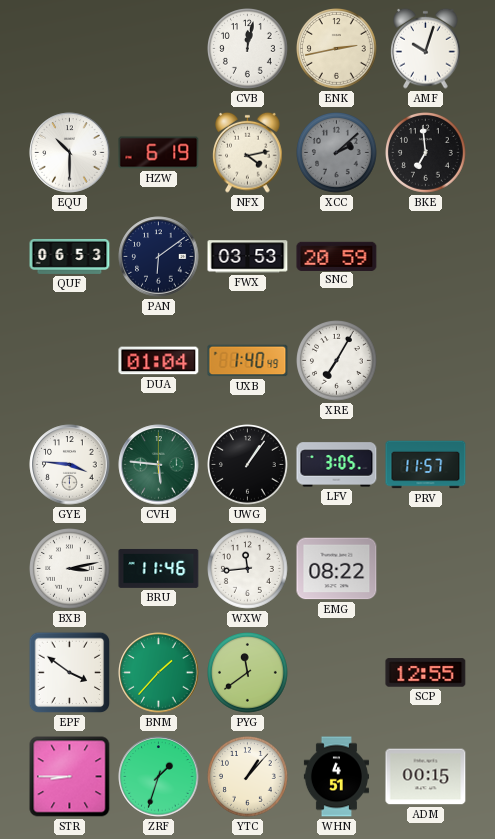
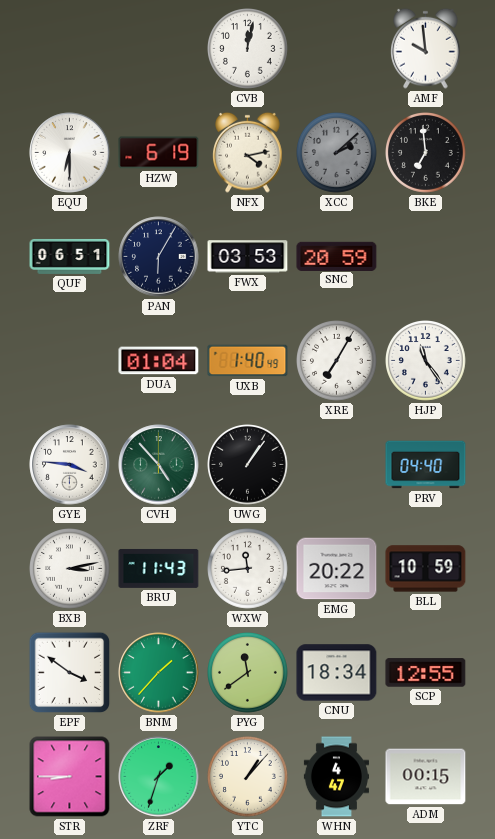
ENK: 2:43 -> none
AMF: 10:03 -> 9:59
EQU: 10:30 -> 6:30
QUF: 06:53 -> 06:51
PAN: 6:09 -> 6:05
HJP: none -> 11:24
CVH: 5:46 -> 4:53
LFV: 3:05 -> none
PRV: 11:57 -> 04:40
BRU: 11:46 -> 11:43
EMG: 08:22 -> 20:22
BLL: none -> 10:59
CNU: none -> 18:34
WHN: 4:51 -> 4:47
